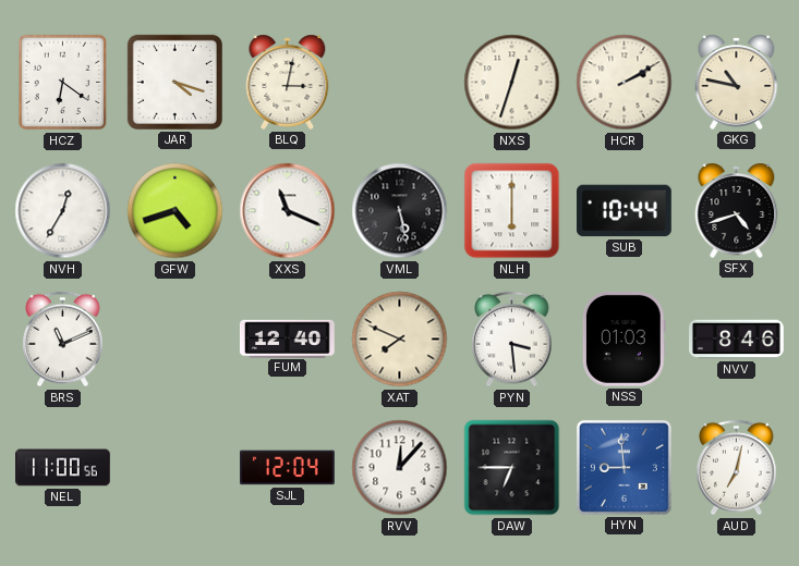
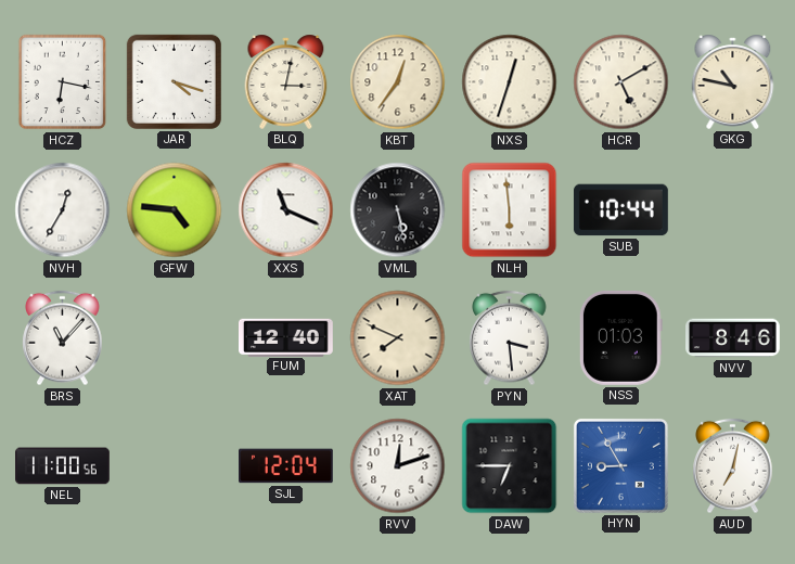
HCZ: 6:21 -> 6:17
KBT: none -> 12:36
HCR: 2:10 -> 5:10
GFW: 4:42 -> 4:46
NLH: 6:00 -> 5:59
SFX: 4:42 -> none
BRS: 11:11 -> 11:07
RVV: 12:07 -> 12:12
HYN: 8:59 -> 8:55
